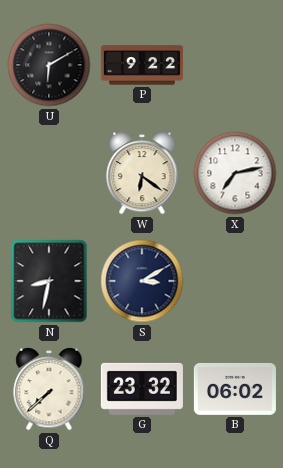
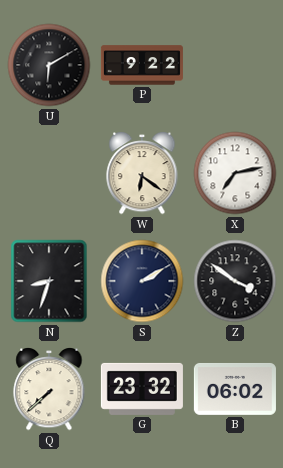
N: 8:32 -> 8:33
S: 3:10 -> 2:10
Z: none -> 3:51
